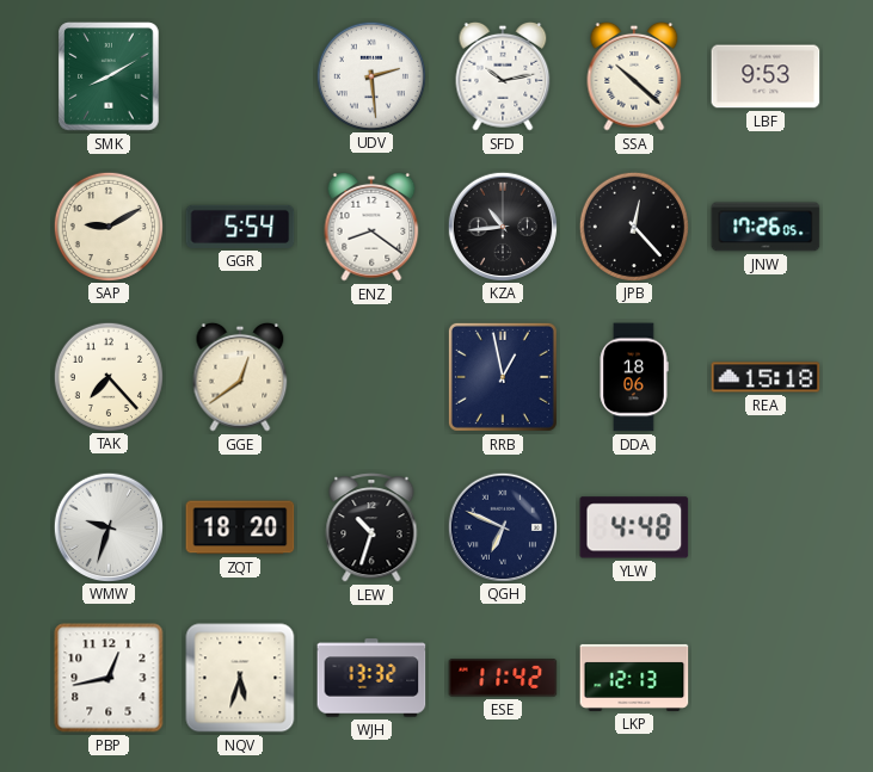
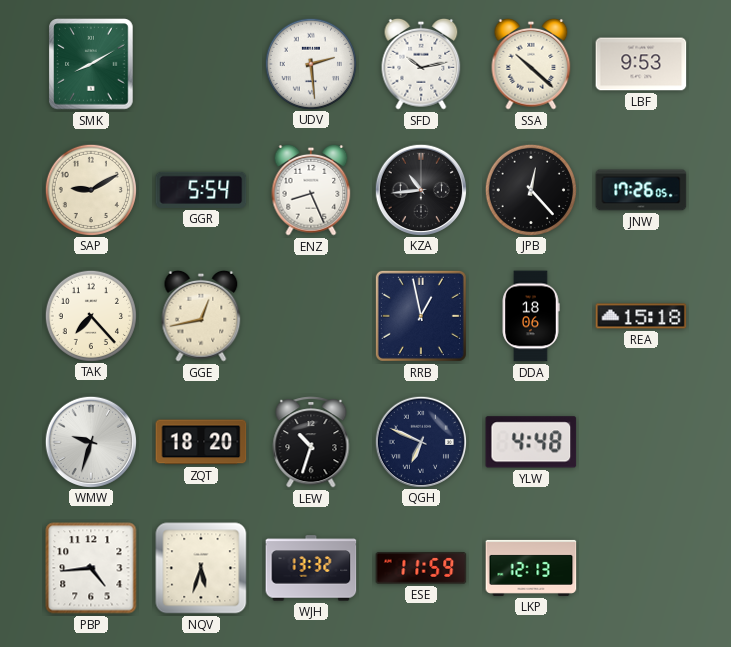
ENZ: 8:21 -> 8:26
GGE: 12:39 -> 12:43
PBP: 12:43 -> 4:44
ESE: 11:42 -> 11:59
